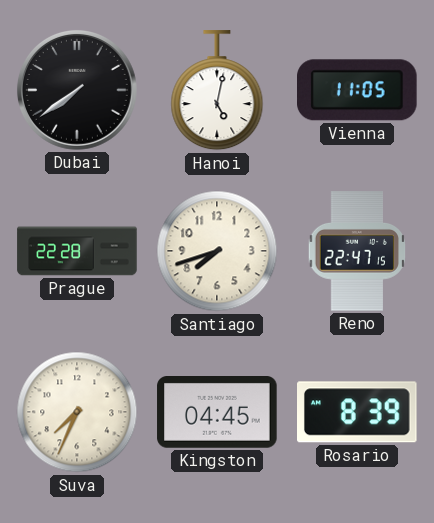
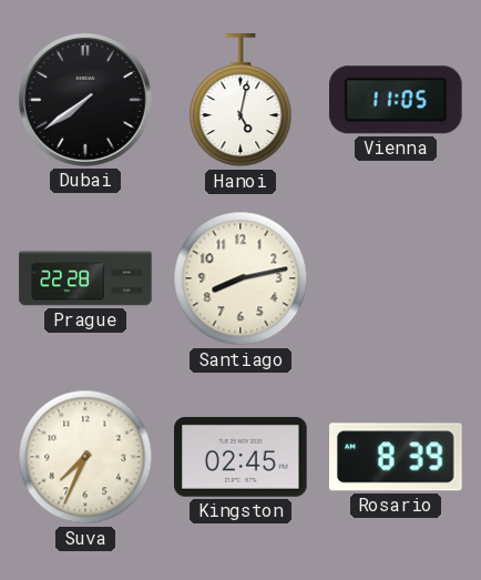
Santiago: 7:42 -> 8:13
Reno: 22:47 -> none
Kingston: 04:45 -> 02:45
